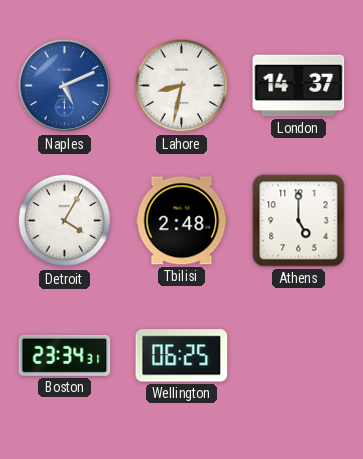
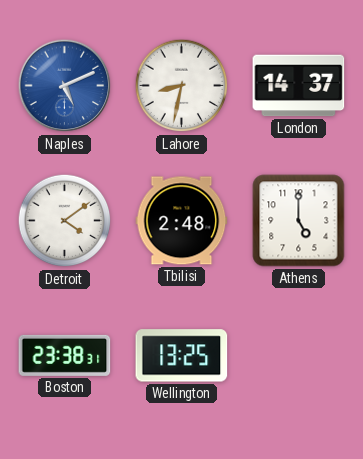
Detroit: 4:05 -> 4:09
Boston: 23:34 -> 23:38
Wellington: 06:25 -> 13:25
